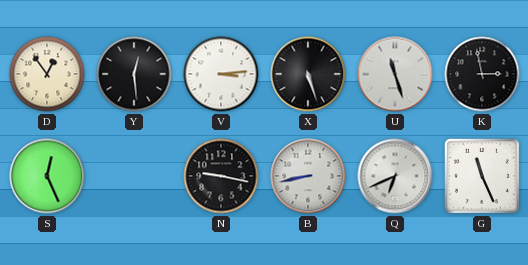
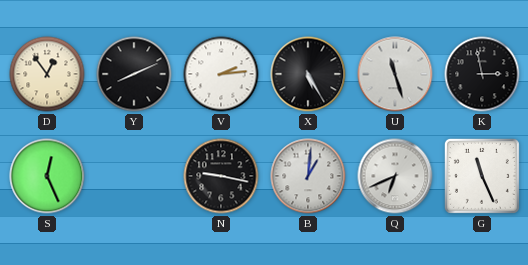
Y: 12:29 -> 8:11
V: 3:14 -> 2:14
X: 5:27 -> 5:25
B: 8:43 -> 1:01
